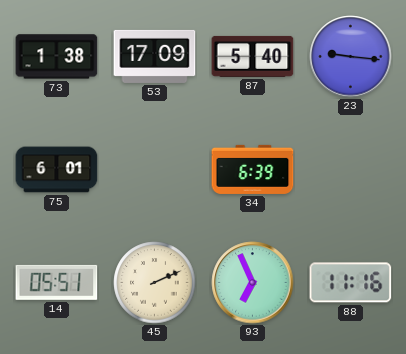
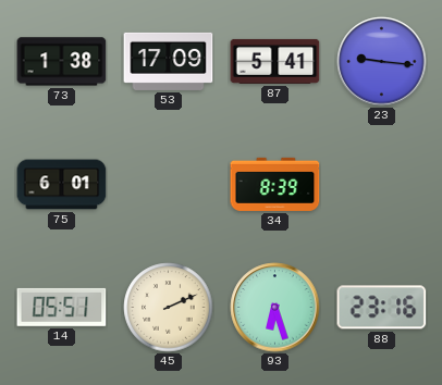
87: 5:40 -> 5:41
34: 6:39 -> 8:39
93: 6:56 -> 6:27
88: 11:16 -> 23:16
